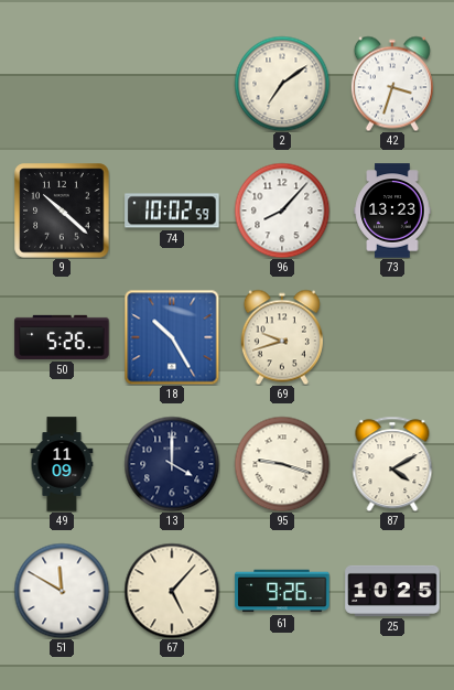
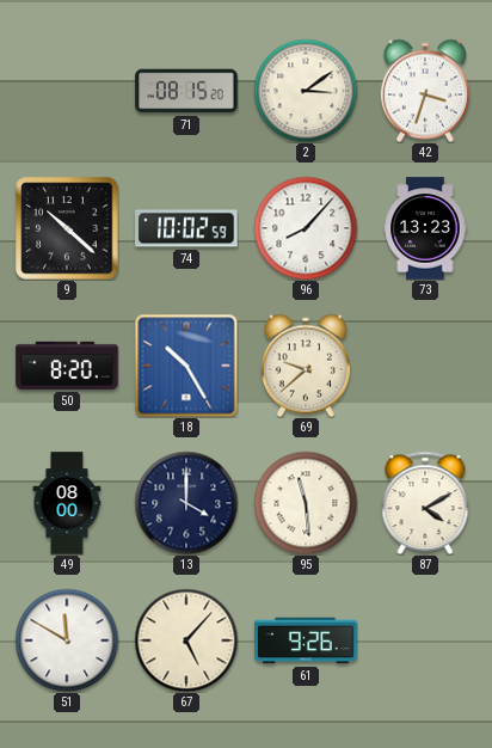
71: none -> 08:15
2: 7:09 -> 3:09
50: 5:26 -> 8:20
69: 9:42 -> 9:38
49: 11:09 -> 08:00
95: 9:18 -> 11:29
25: 10:25 -> none
